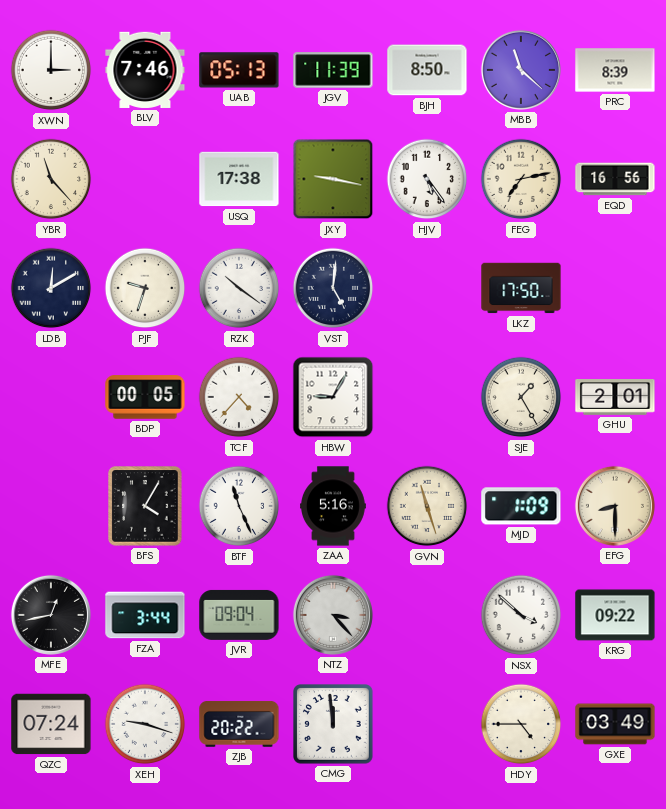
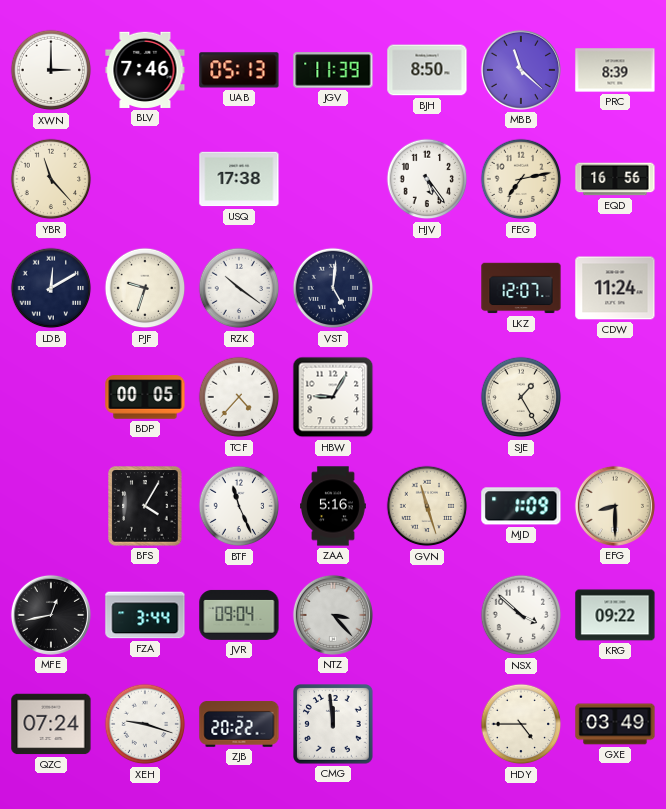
JXY: 9:17 -> none
LKZ: 17:50 -> 12:07
CDW: none -> 11:24
GHU: 2:01 -> none
